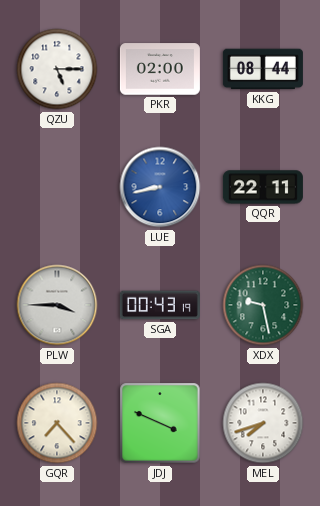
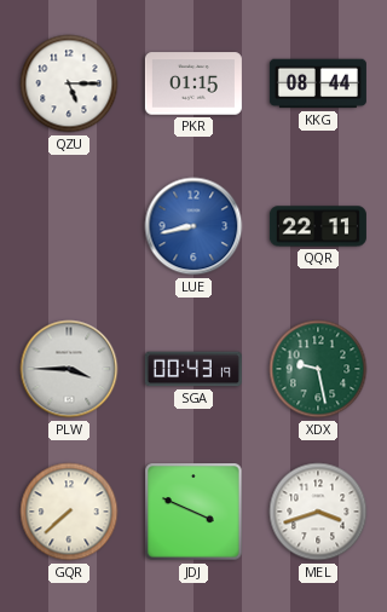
PKR: 02:00 -> 01:15
GQR: 7:23 -> 7:38
MEL: 7:42 -> 3:42
